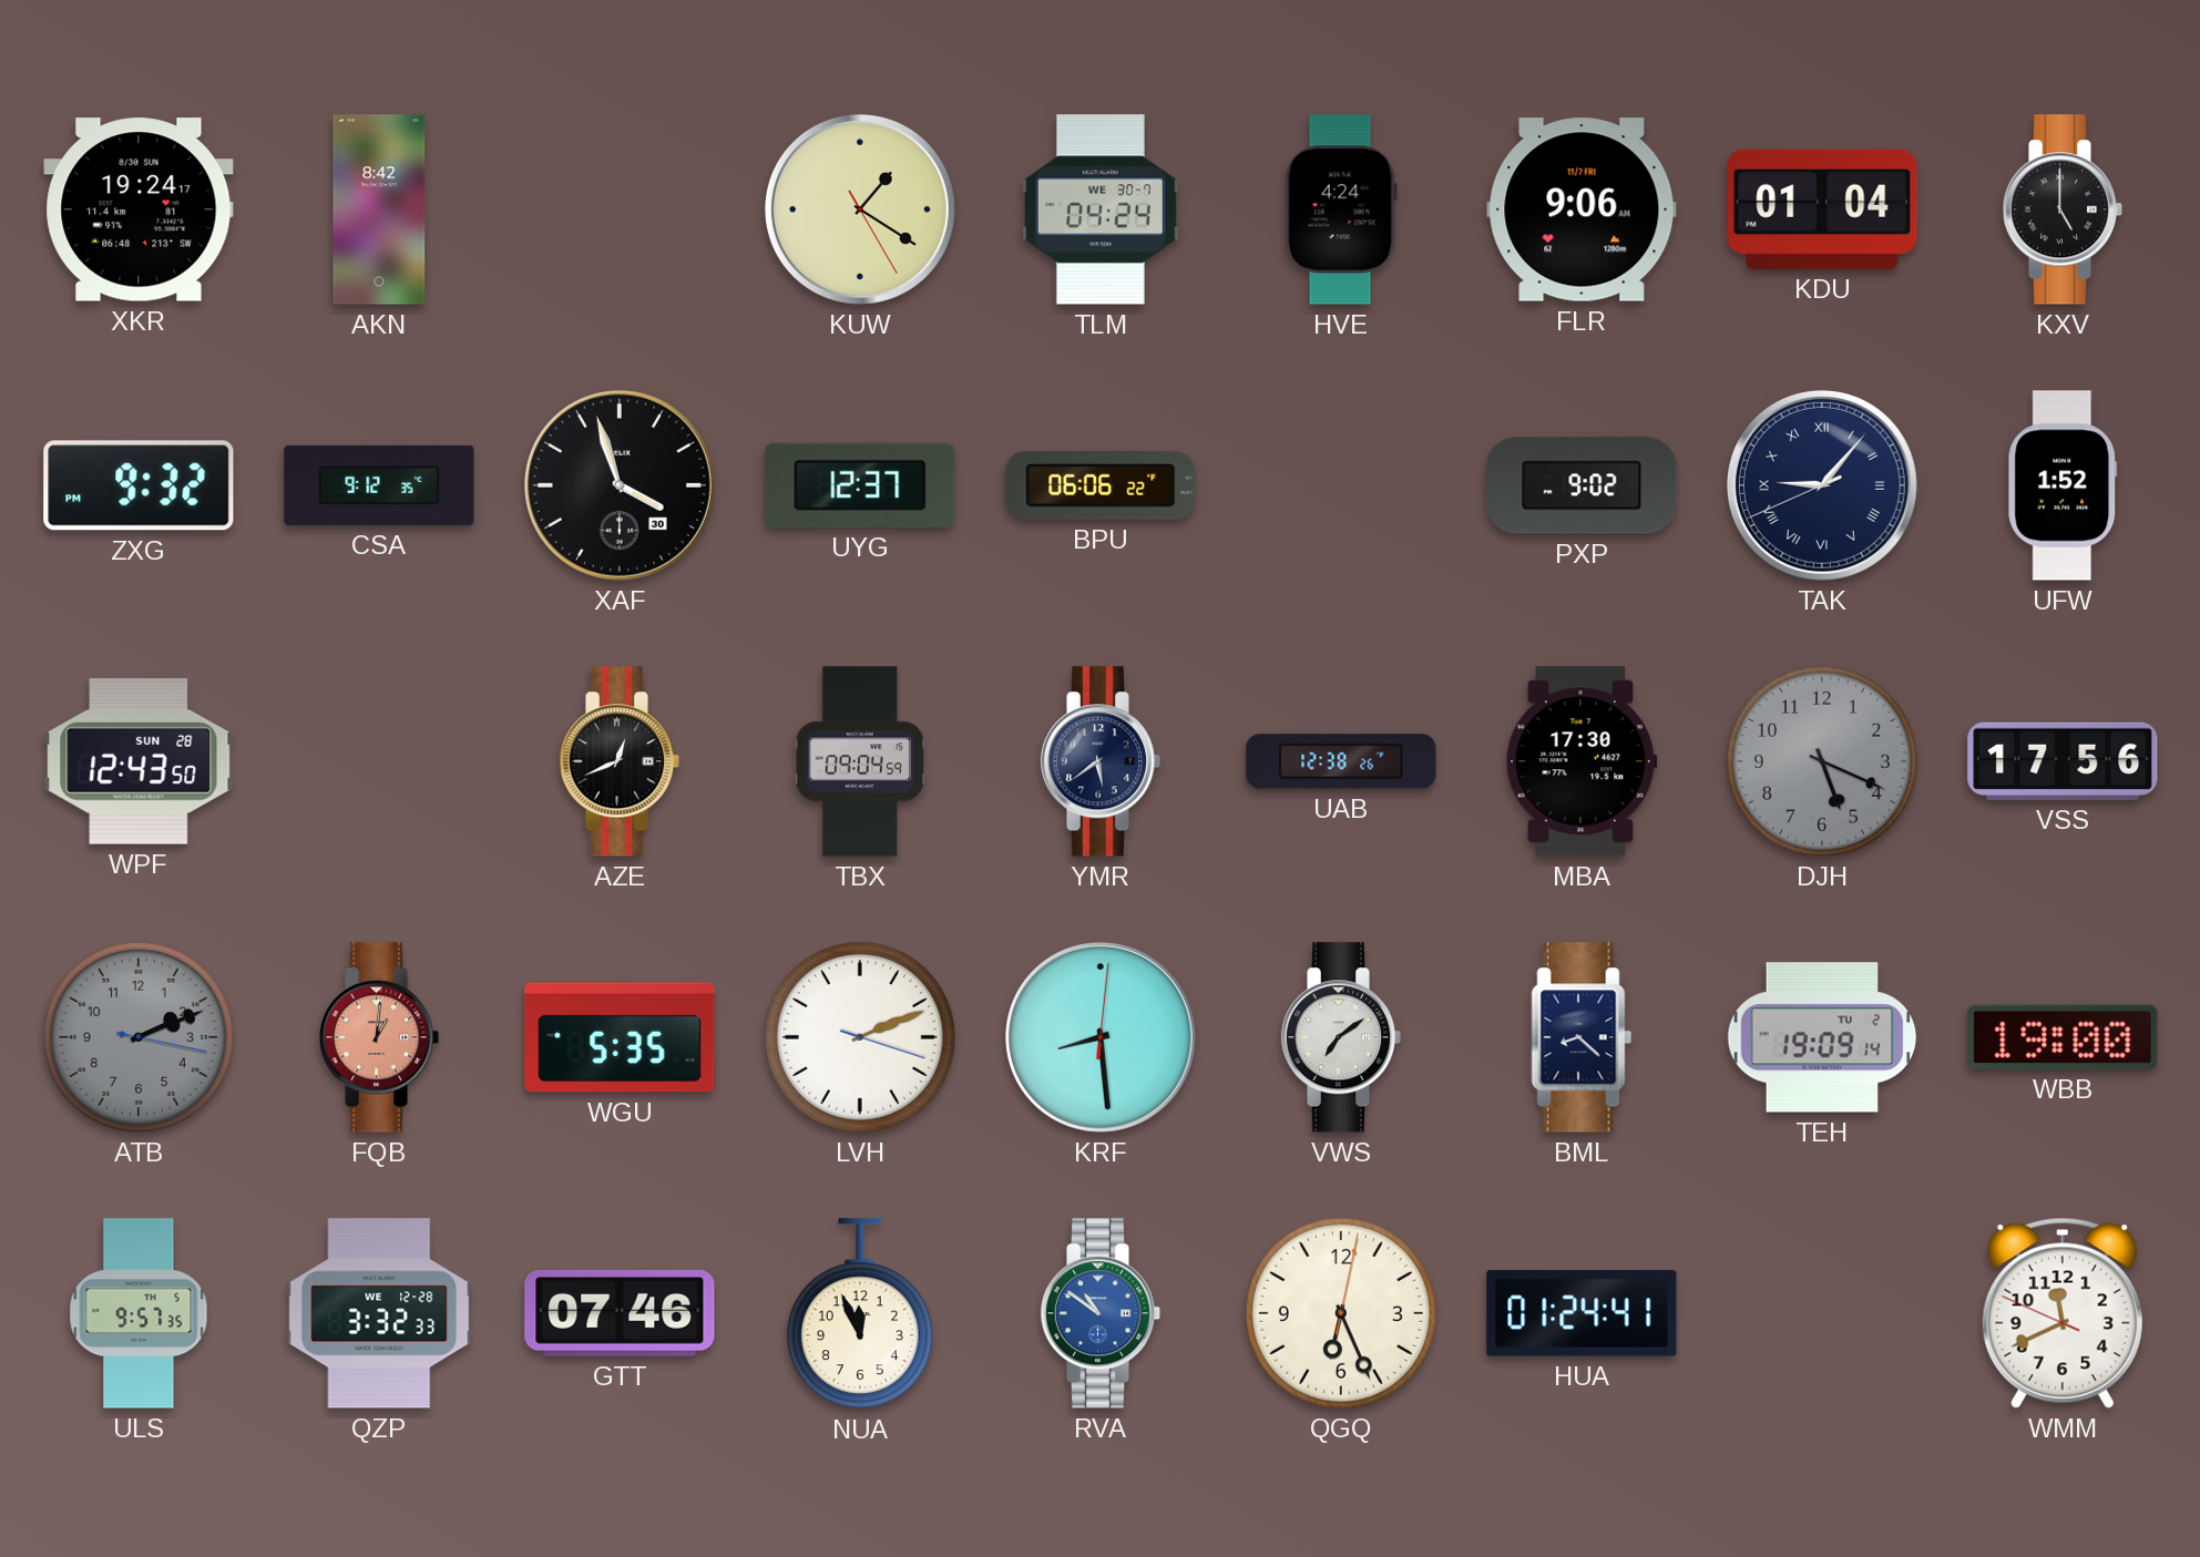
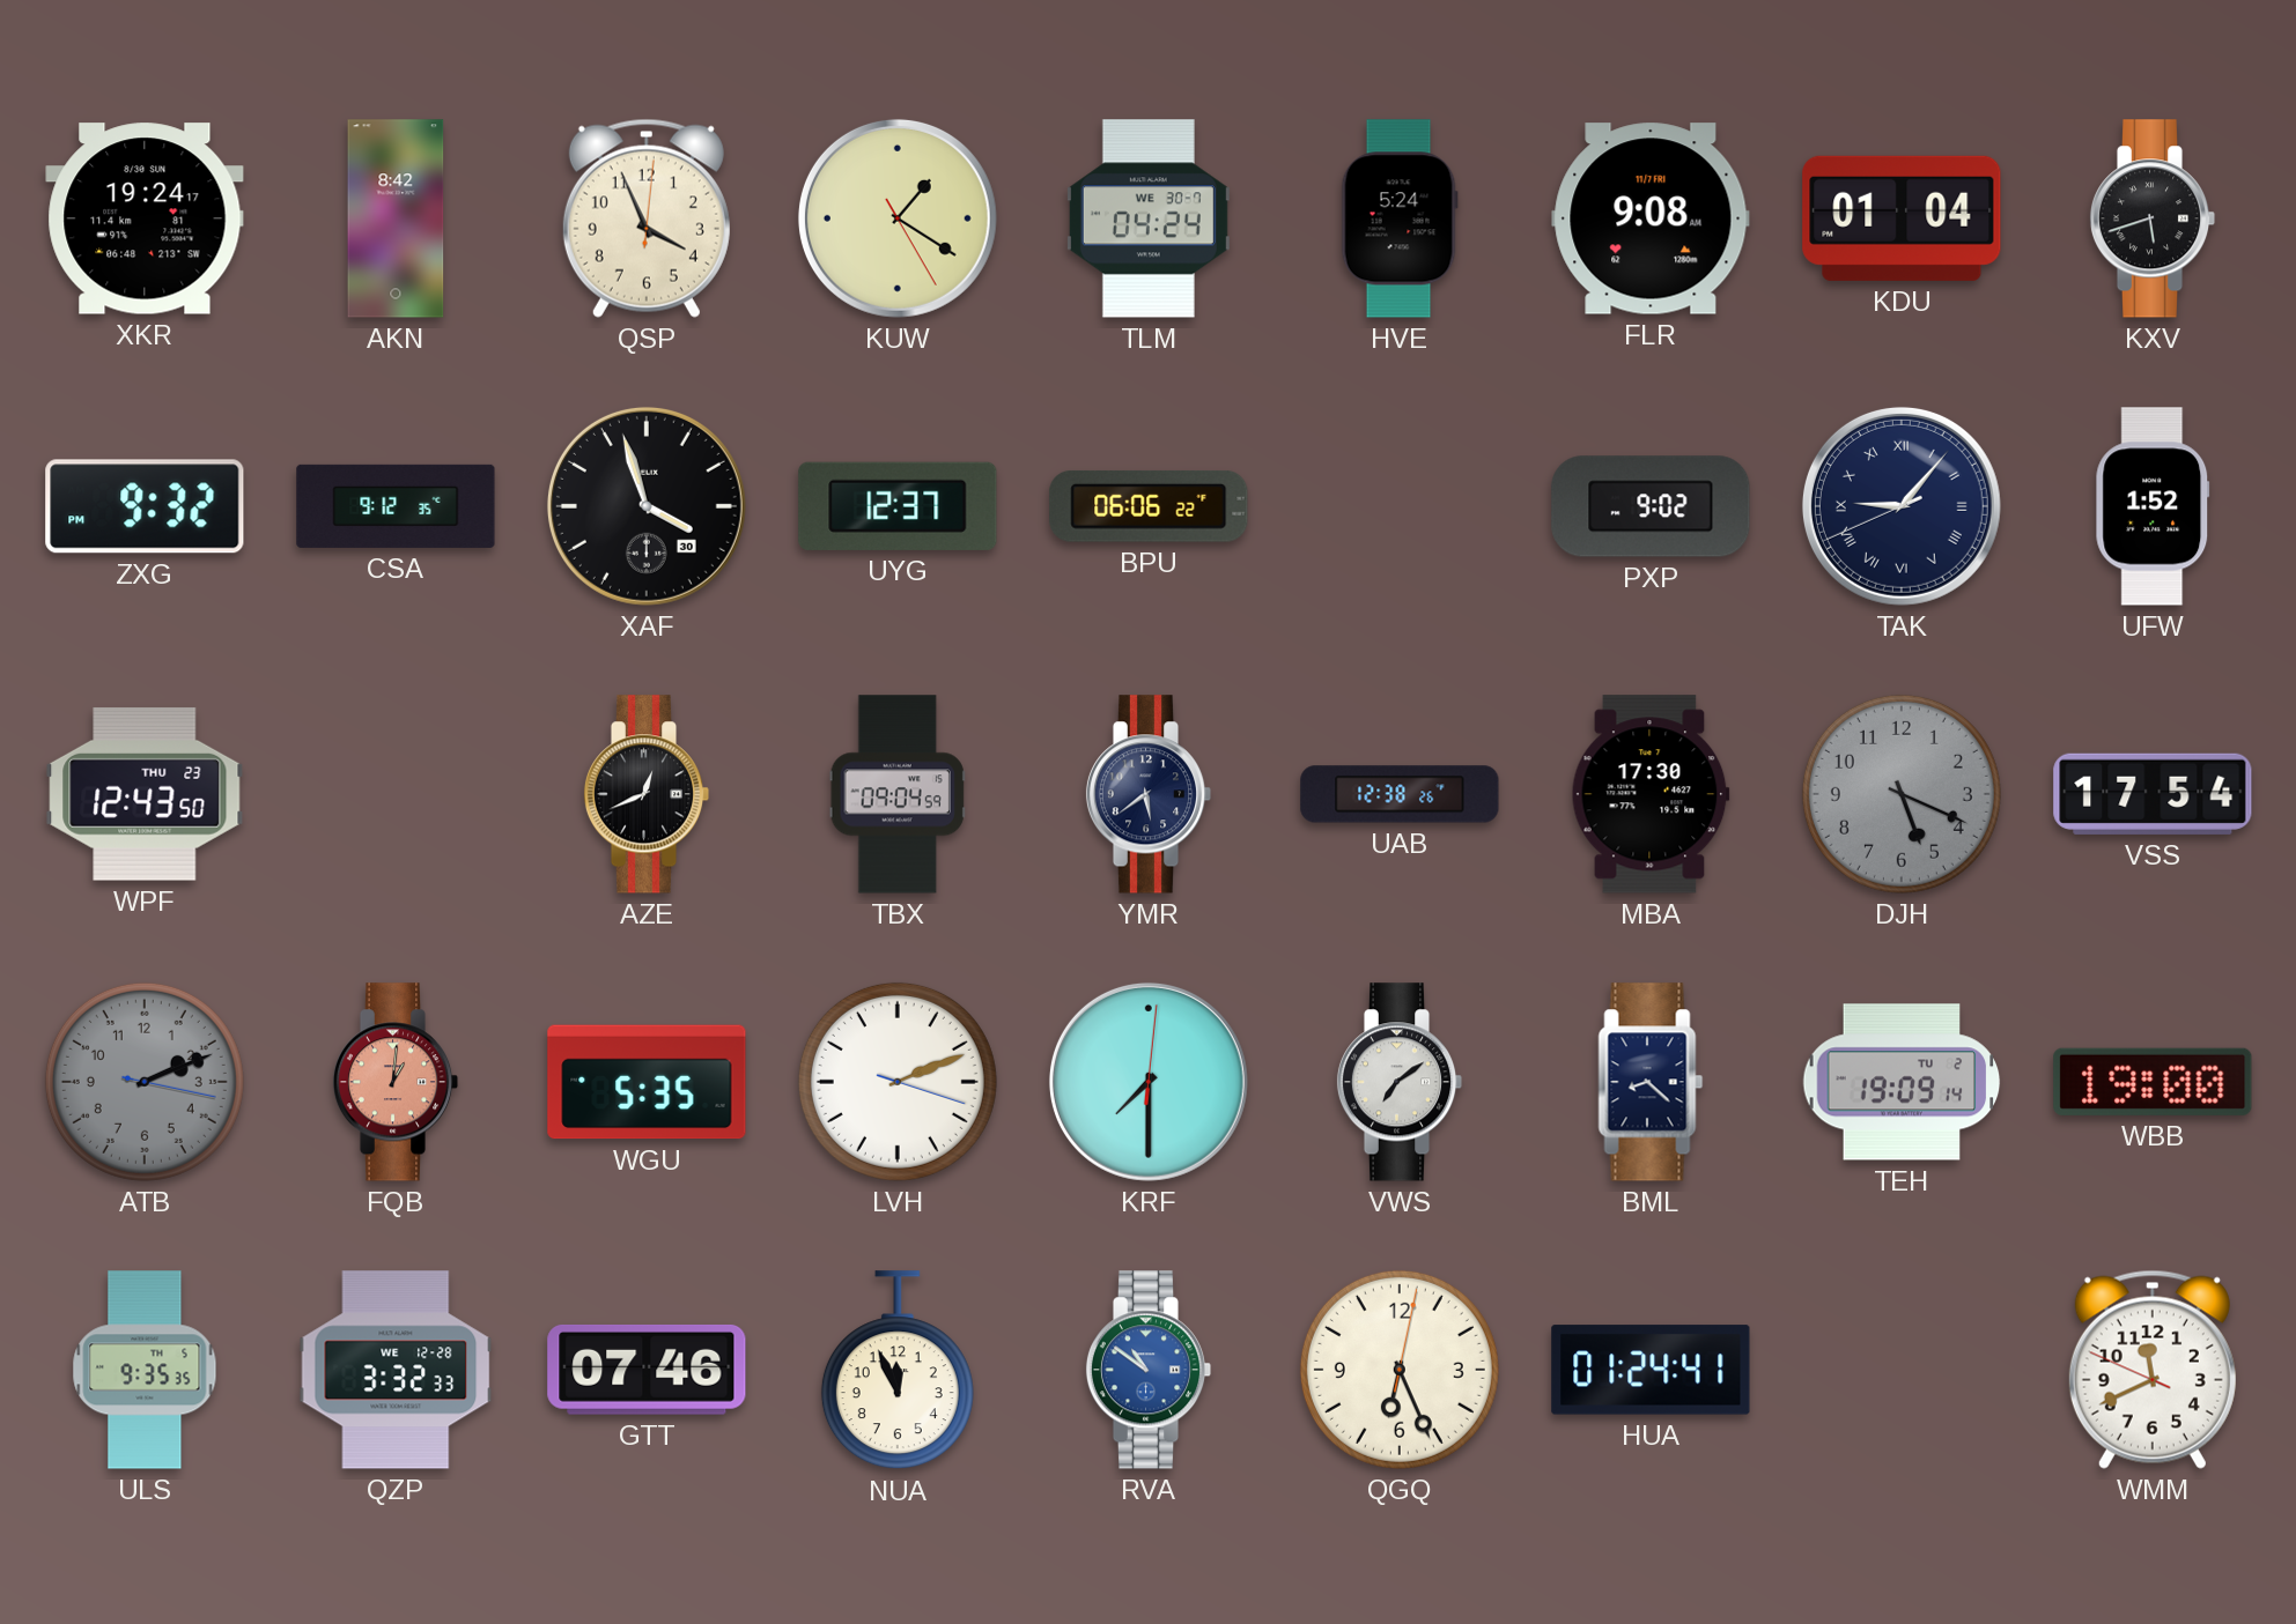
QSP: none -> 3:56
HVE: 4:24 -> 5:24
FLR: 9:06 -> 9:08
KXV: 5:00 -> 5:42
WPF date: SUN 28 -> THU 23
VSS: 17:56 -> 17:54
KRF: 8:29 -> 7:30
ULS: 9:57 -> 9:35
